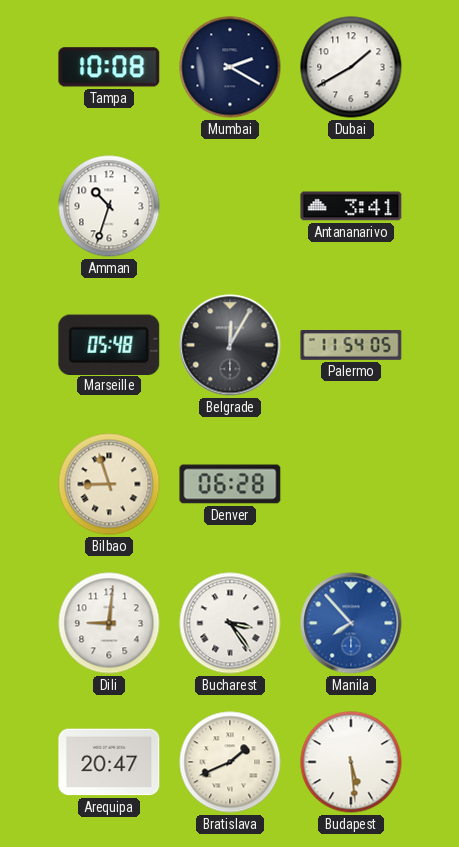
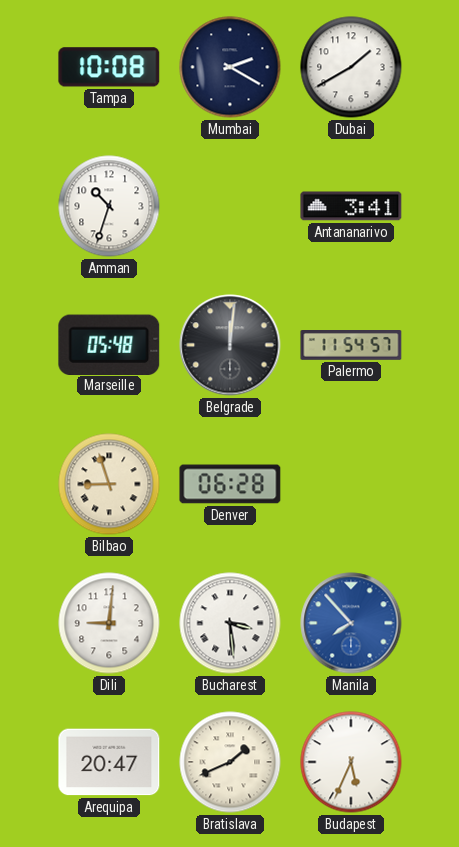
Belgrade: 12:05 -> 12:01
Palermo: 11:54:05 -> 11:54:57
Bucharest: 3:24 -> 3:29
Budapest: 5:29 -> 5:34
